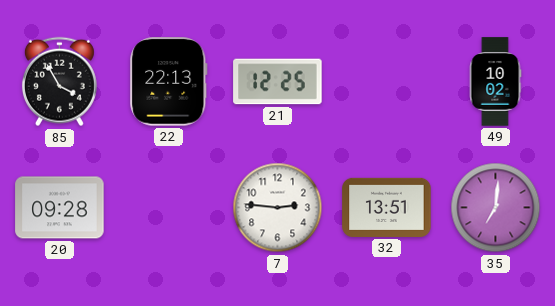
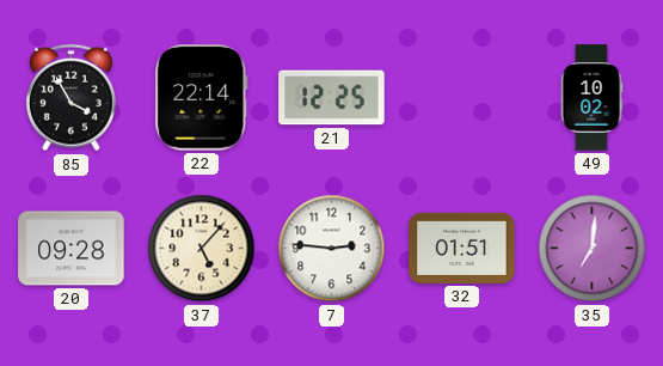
22: 22:13 -> 22:14
37: none -> 5:07
32: 13:51 -> 01:51
